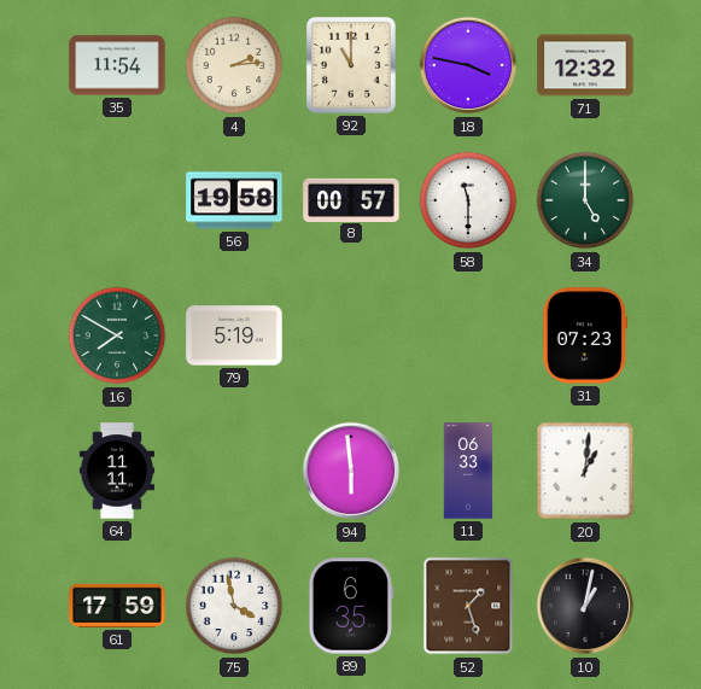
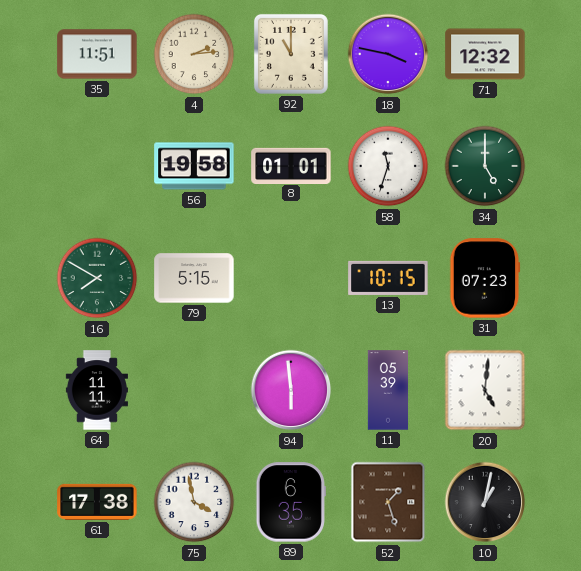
35: 11:54 -> 11:51
8: 00:57 -> 01:01
58: 11:30 -> 11:33
79: 5:19 -> 5:15
13: none -> 10:15
11: 06:33 -> 05:39
20: 1:01 -> 5:01
61: 17:59 -> 17:38
